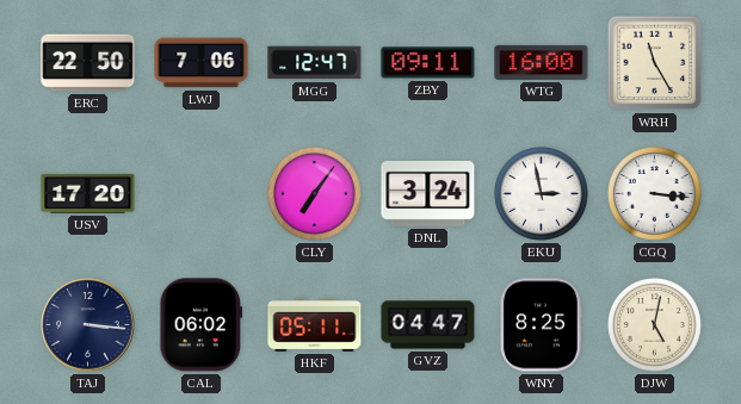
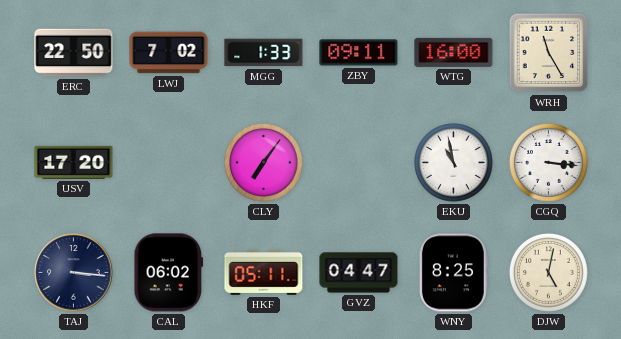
LWJ: 7:06 -> 7:02
MGG: 12:47 -> 1:33
DNL: 3:24 -> none
EKU: 2:58 -> 10:58
